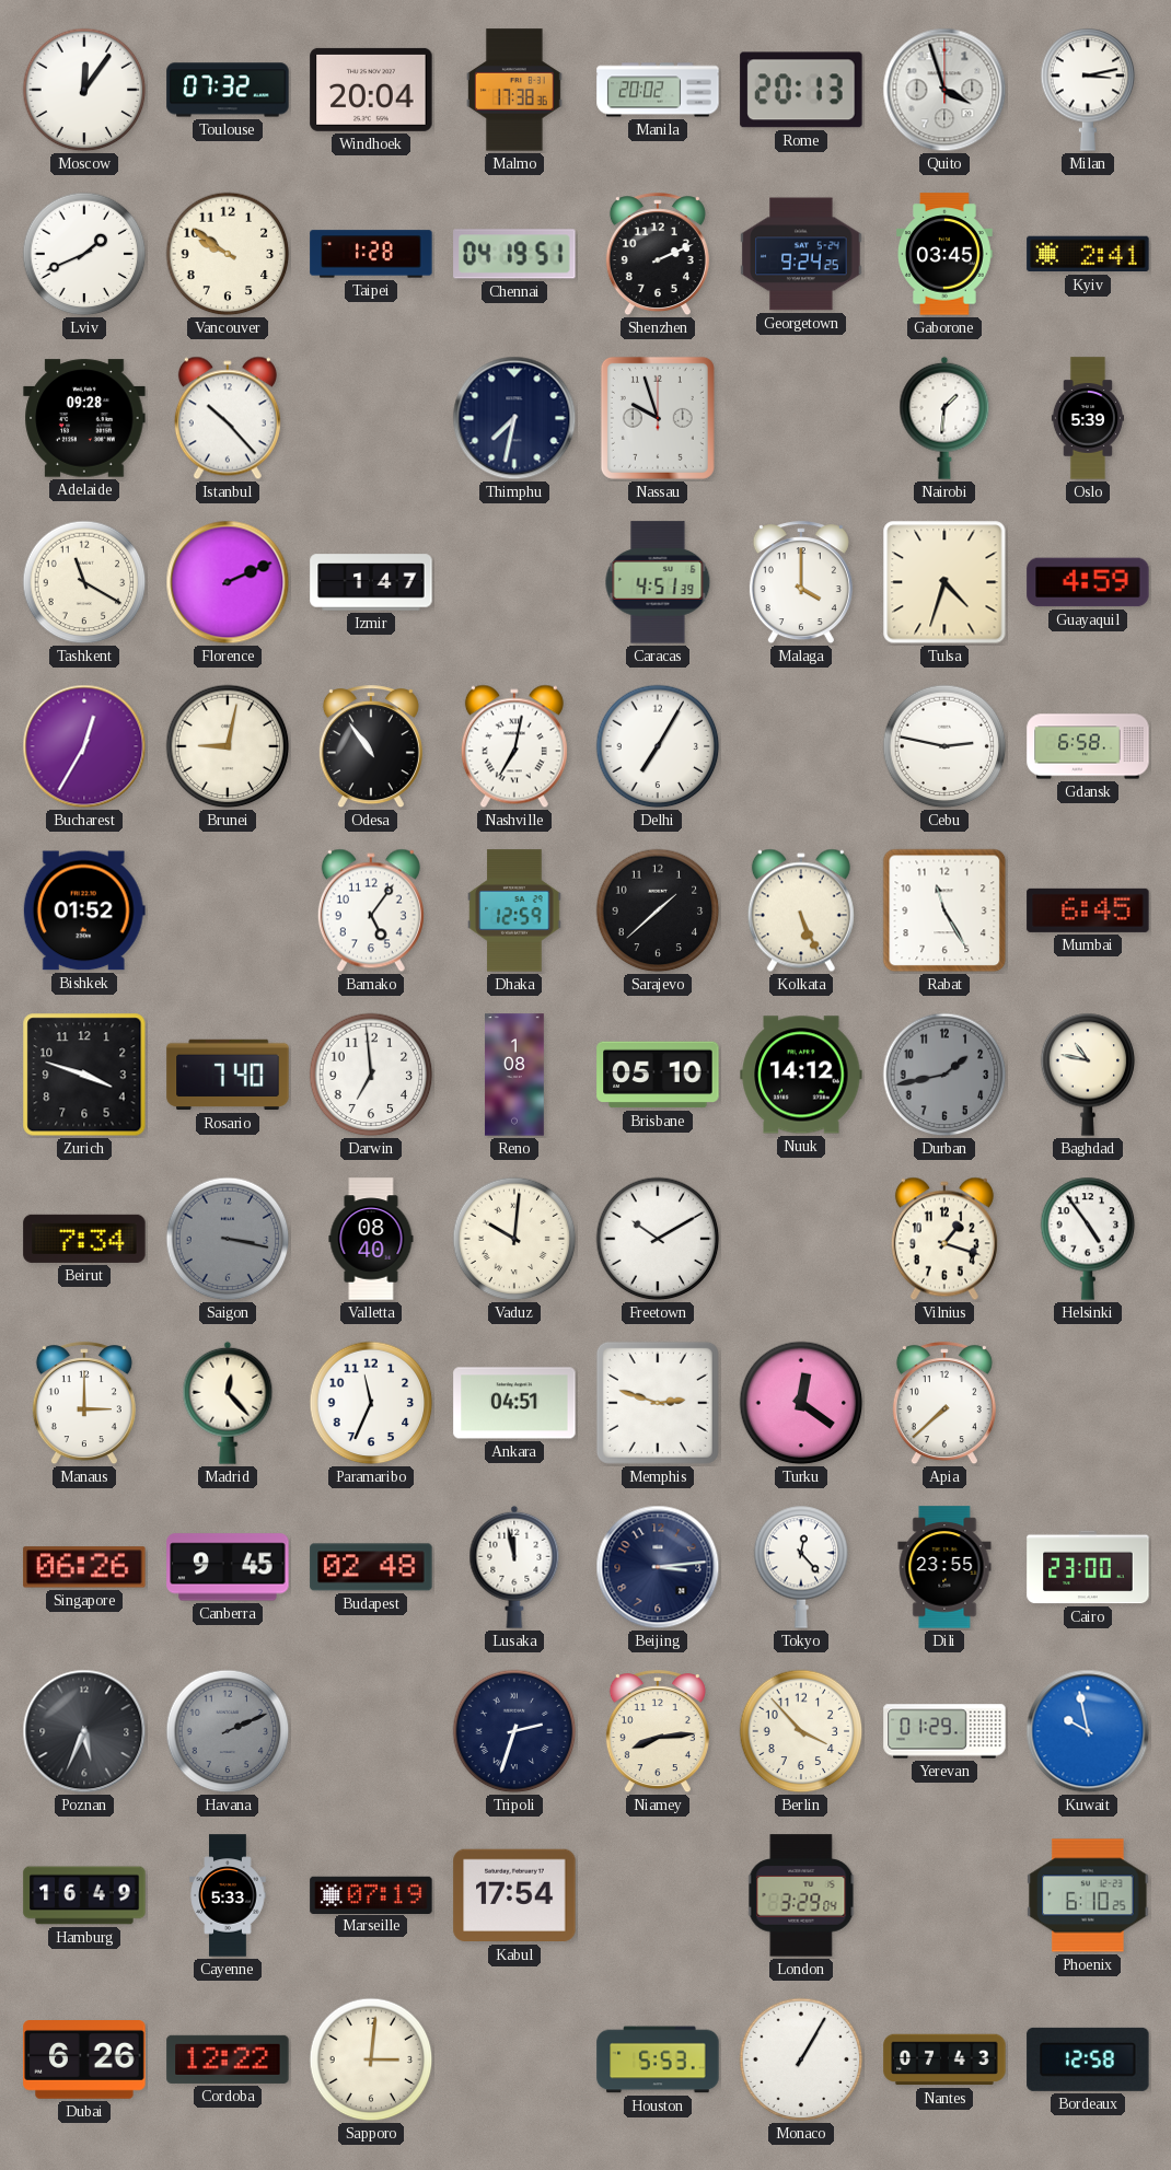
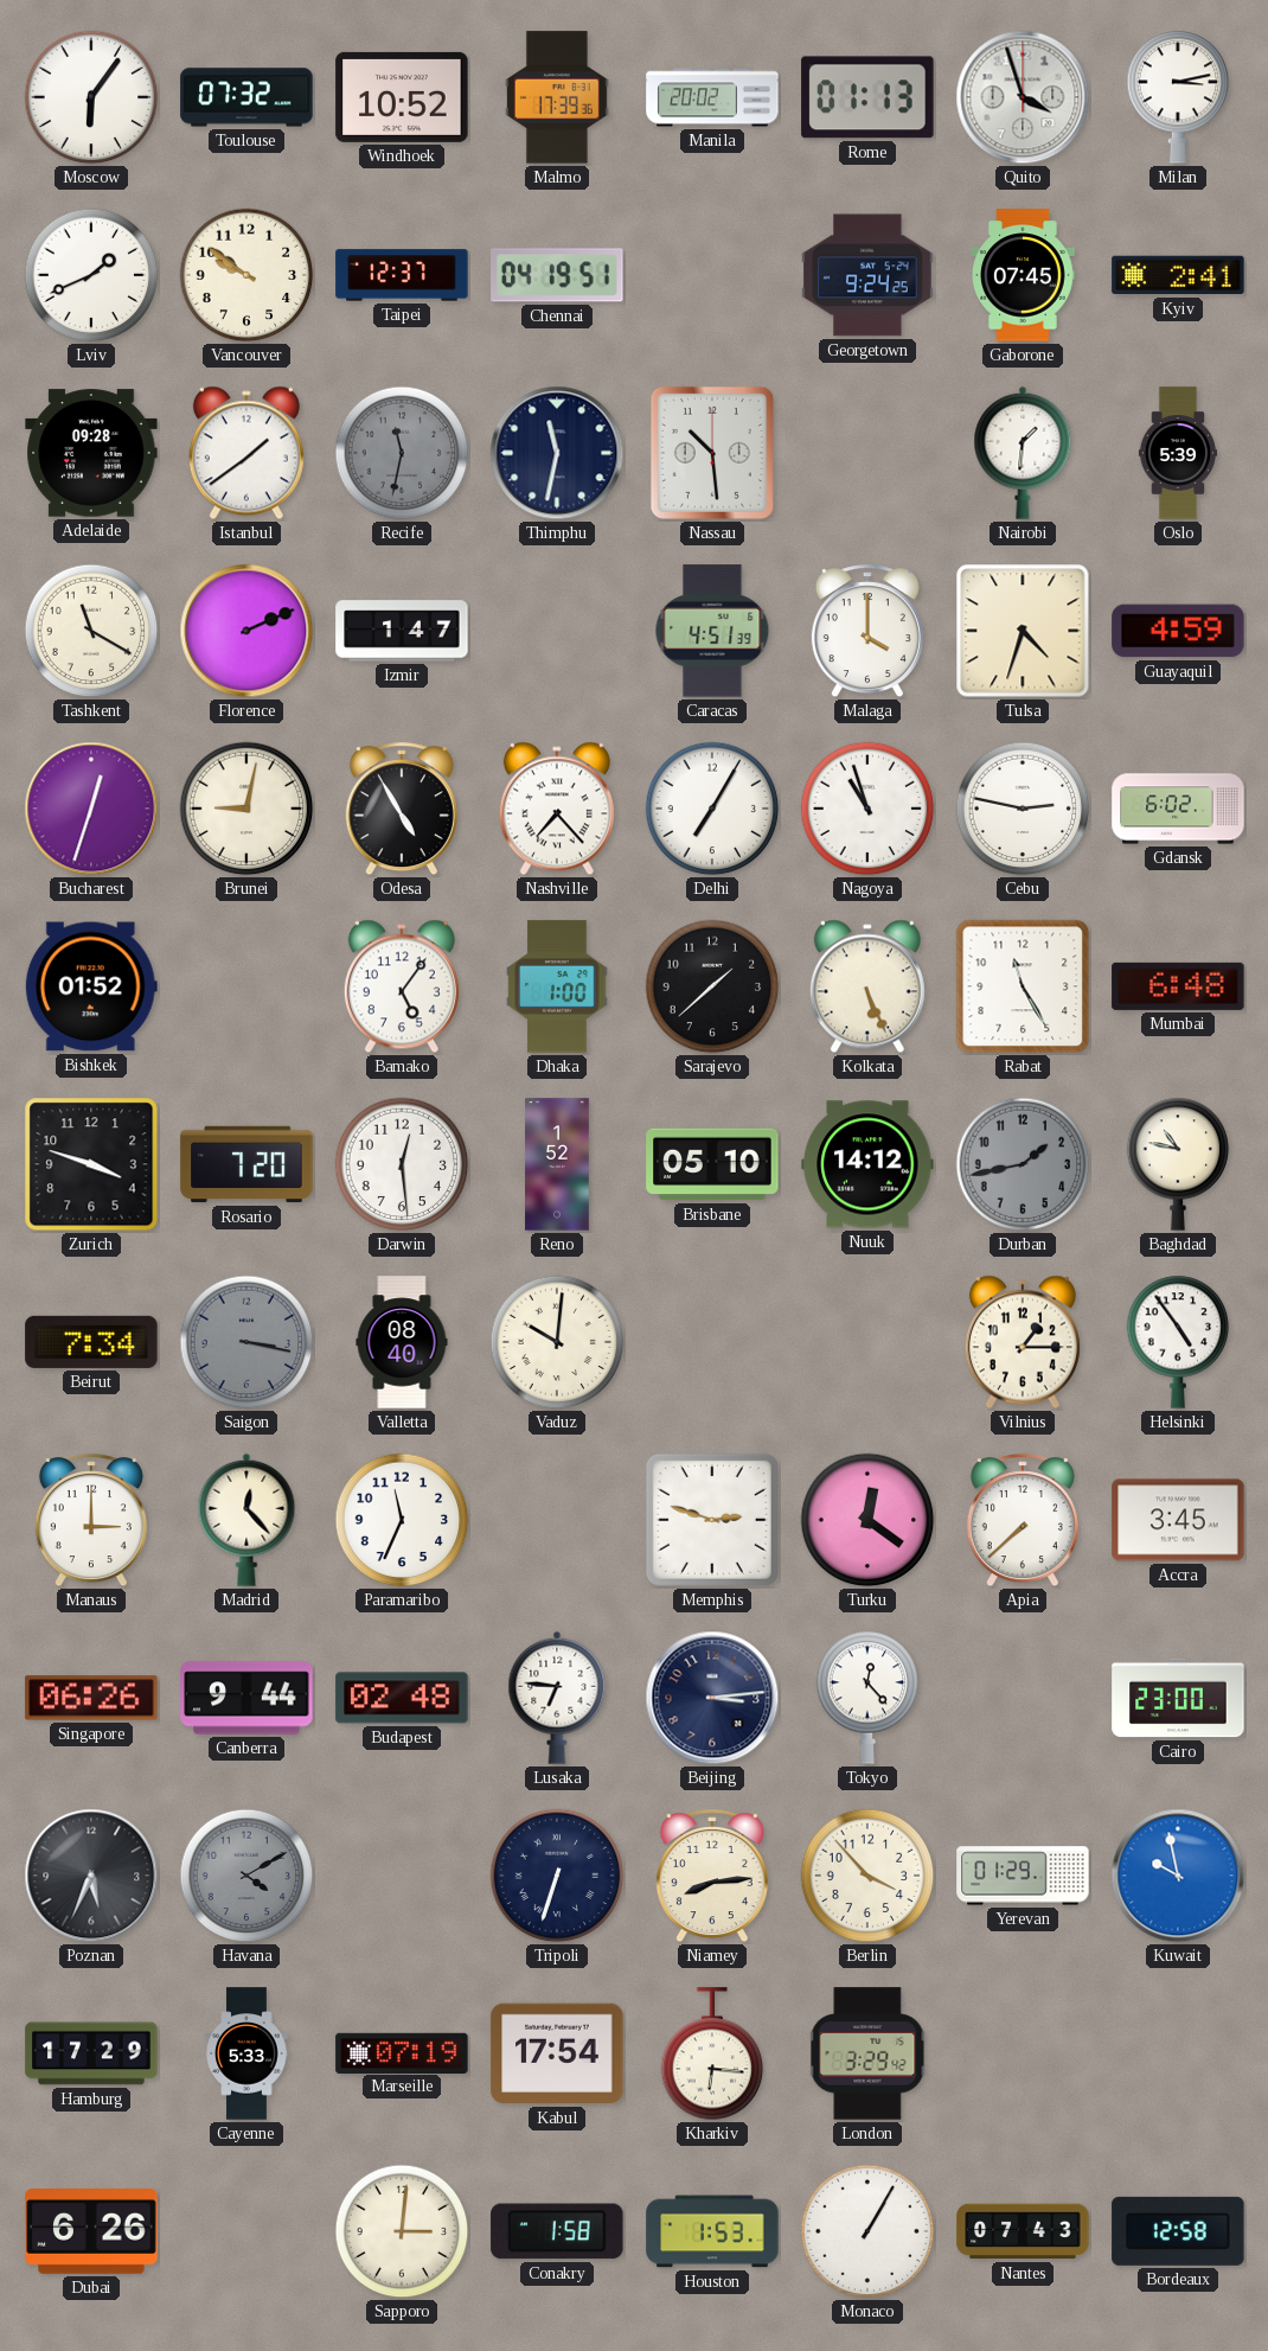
Moscow: 12:06 -> 6:06
Windhoek: 20:04 -> 10:52
Malmo: 17:38 -> 17:39
Rome: 20:13 -> 01:13
Taipei: 1:28 -> 12:37
Shenzhen: 2:11 -> none
Gaborone: 03:45 -> 07:45
Istanbul: 10:23 -> 1:39
Recife: none -> 11:32
Thimphu: 7:32 -> 11:32
Nassau: 9:57 -> 10:29
Bucharest: 12:35 -> 12:33
Odesa: 10:54 -> 4:55
Nashville: 7:02 -> 7:23
Nagoya: none -> 10:57
Gdansk: 6:58 -> 6:02
Dhaka: 12:59 -> 1:00
Mumbai: 6:45 -> 6:48
Rosario: 7:40 -> 7:20
Darwin: 6:59 -> 12:29
Reno: 1:08 -> 1:52
Freetown: 10:10 -> none
Vilnius: 1:18 -> 1:15
Ankara: 04:51 -> none
Accra: none -> 3:45
Canberra: 9:45 -> 9:44
Lusaka: 11:58 -> 6:46
Dili: 23:55 -> none
Havana: 2:11 -> 4:10
Tripoli: 2:33 -> 6:33
Hamburg: 16:49 -> 17:29
Kharkiv: none -> 6:16
London: 3:29:04 -> 3:29:42
Phoenix: 6:10 -> none
Cordoba: 12:22 -> none
Conakry: none -> 1:58
Houston: 5:53 -> 1:53
